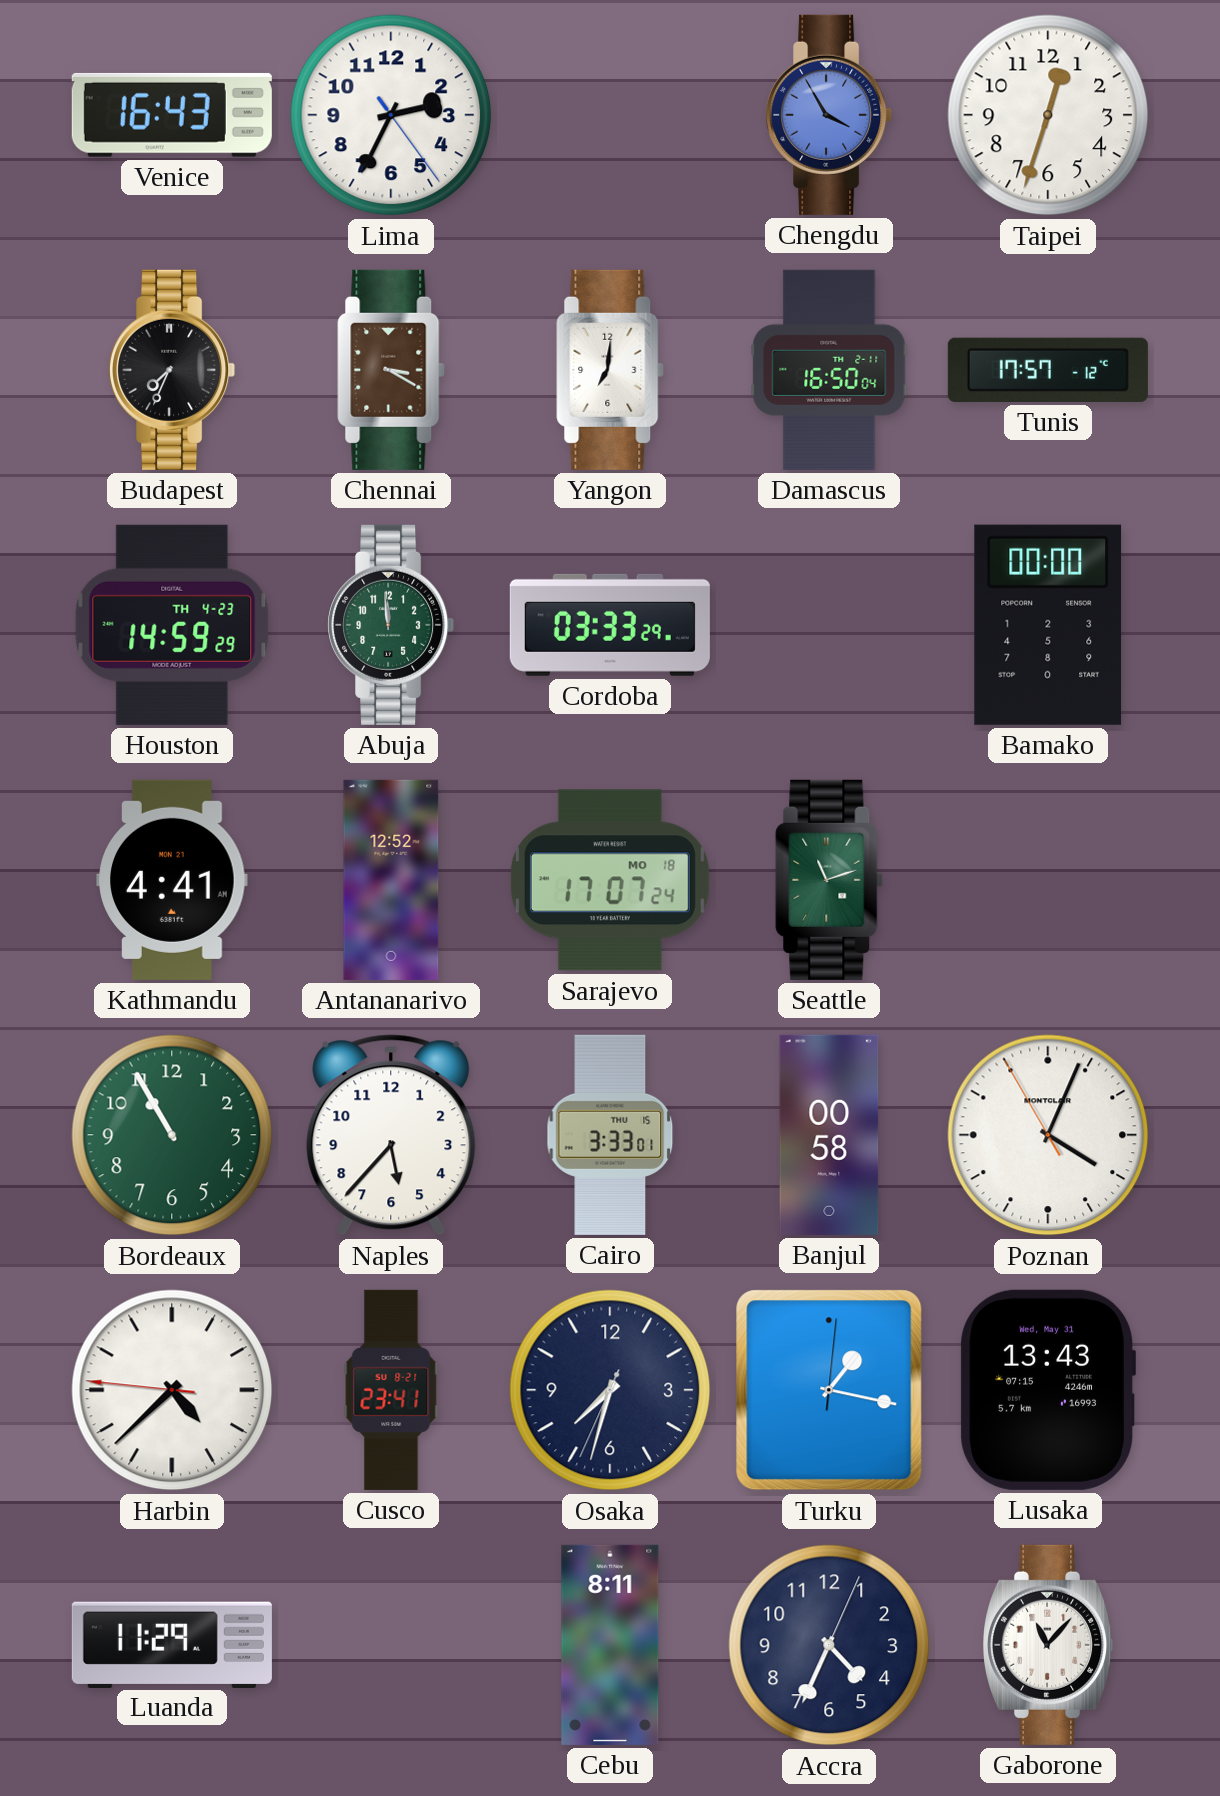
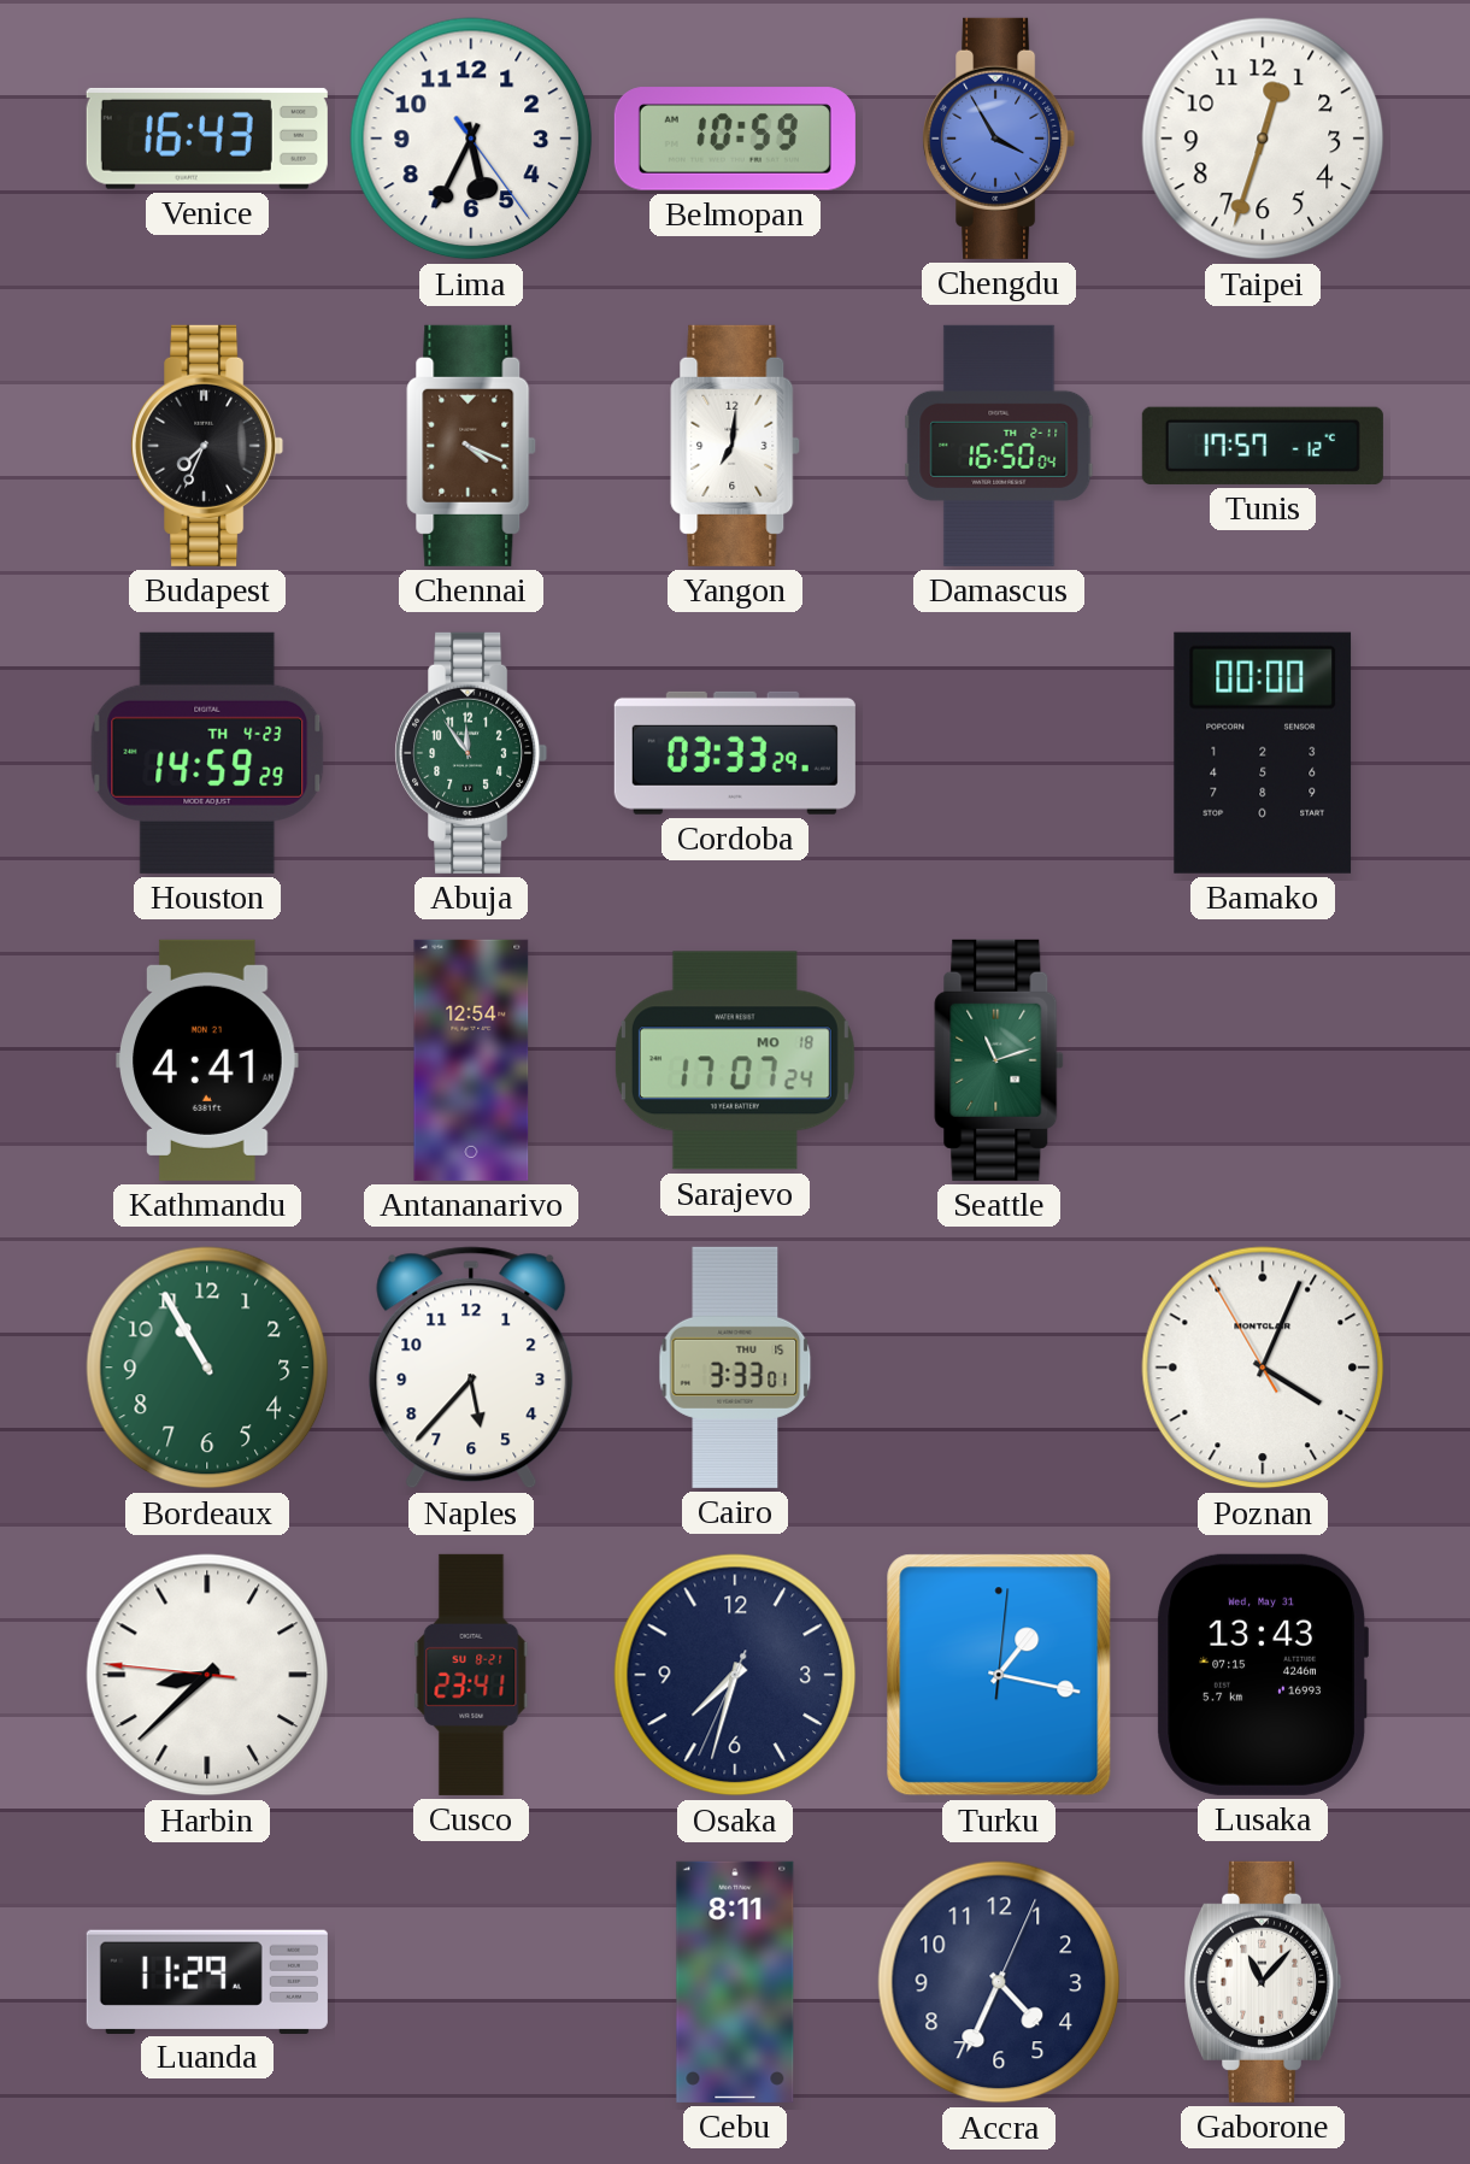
Lima: 2:34 -> 5:34
Belmopan: none -> 10:59
Chennai: 3:20 -> 4:19
Abuja: 11:59 -> 11:54
Antananarivo: 12:52 -> 12:54
Banjul: 00:58 -> none
Harbin: 4:37 -> 8:37
